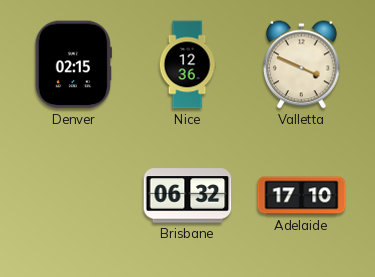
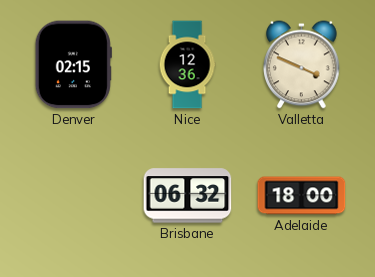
Adelaide: 17:10 -> 18:00
